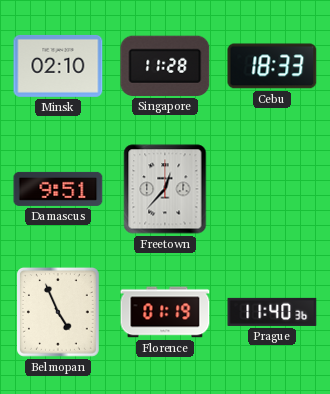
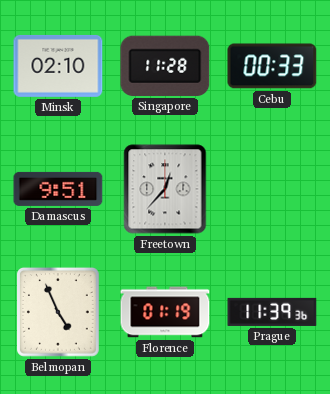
Cebu: 18:33 -> 00:33
Prague: 11:40 -> 11:39
